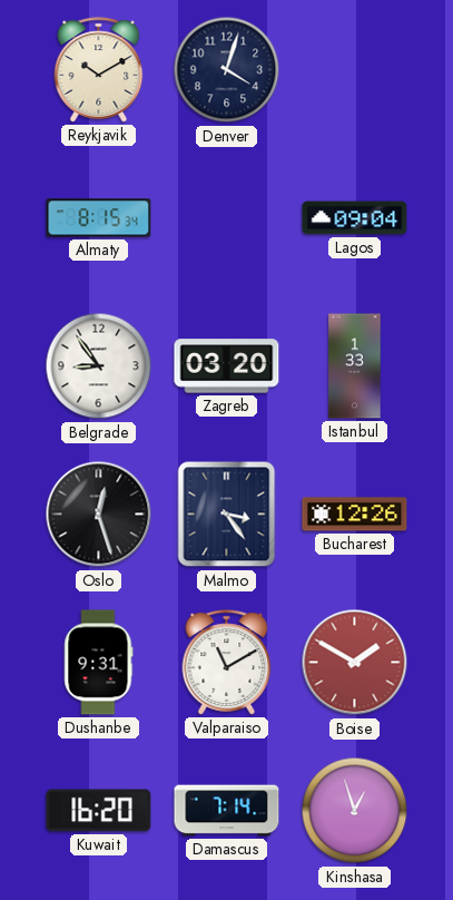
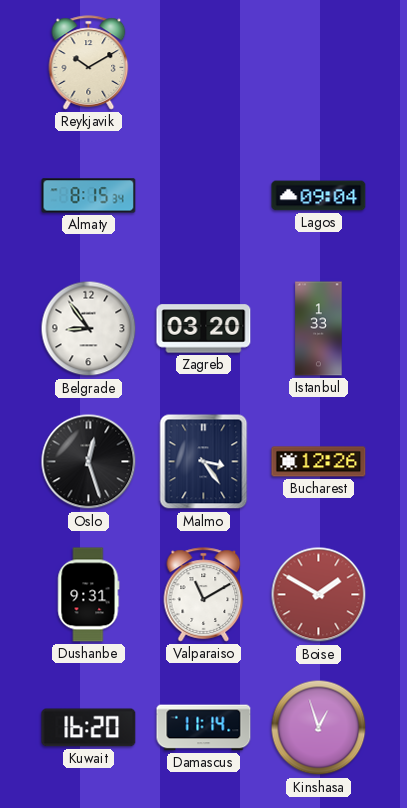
Denver: 4:03 -> none
Damascus: 7:14 -> 11:14
